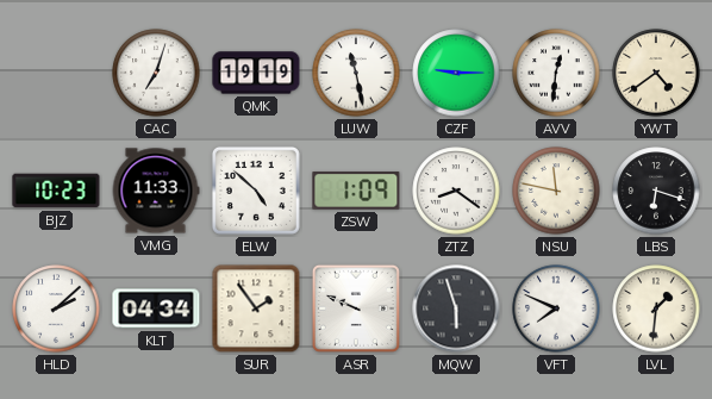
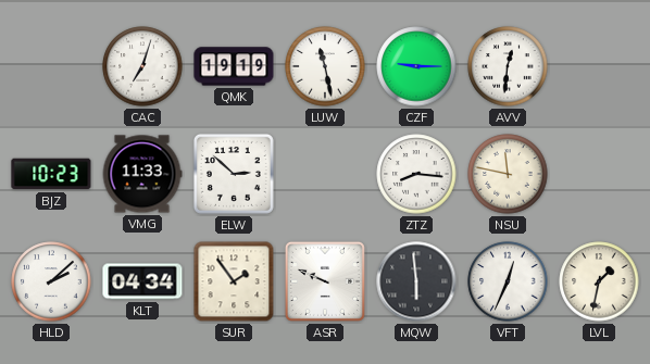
YWT: 4:39 -> none
ELW: 4:52 -> 2:52
ZSW: 1:09 -> none
ZTZ: 8:21 -> 8:16
LBS: 6:18 -> none
MQW: 5:57 -> 5:59
VFT: 7:49 -> 12:34
LVL: 1:31 -> 1:32
